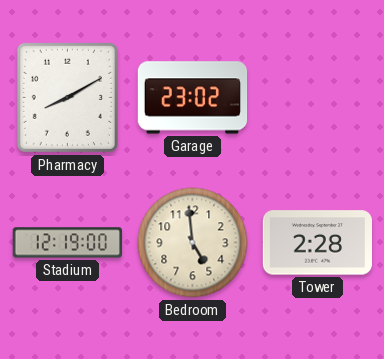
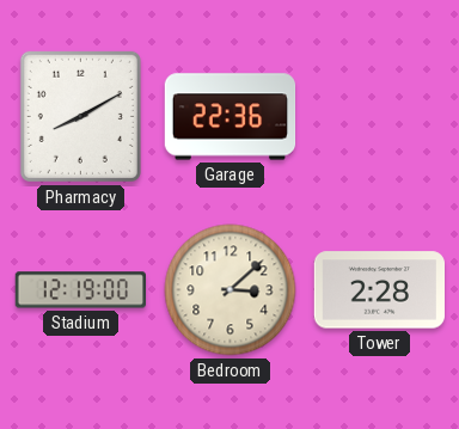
Garage: 23:02 -> 22:36
Bedroom: 4:59 -> 3:08
